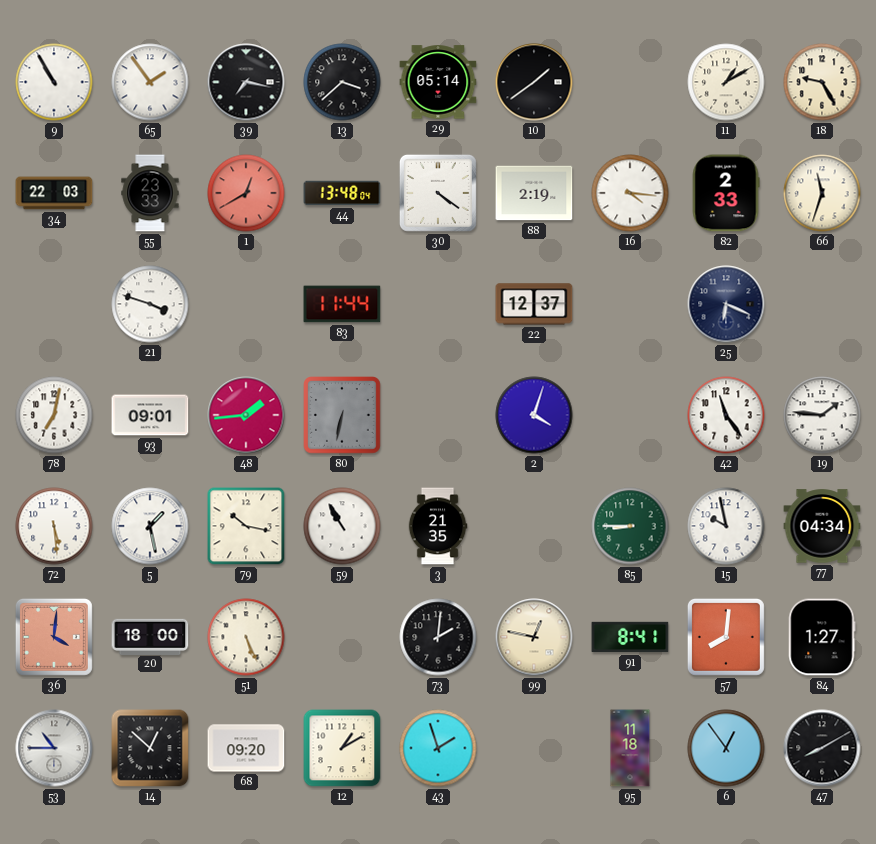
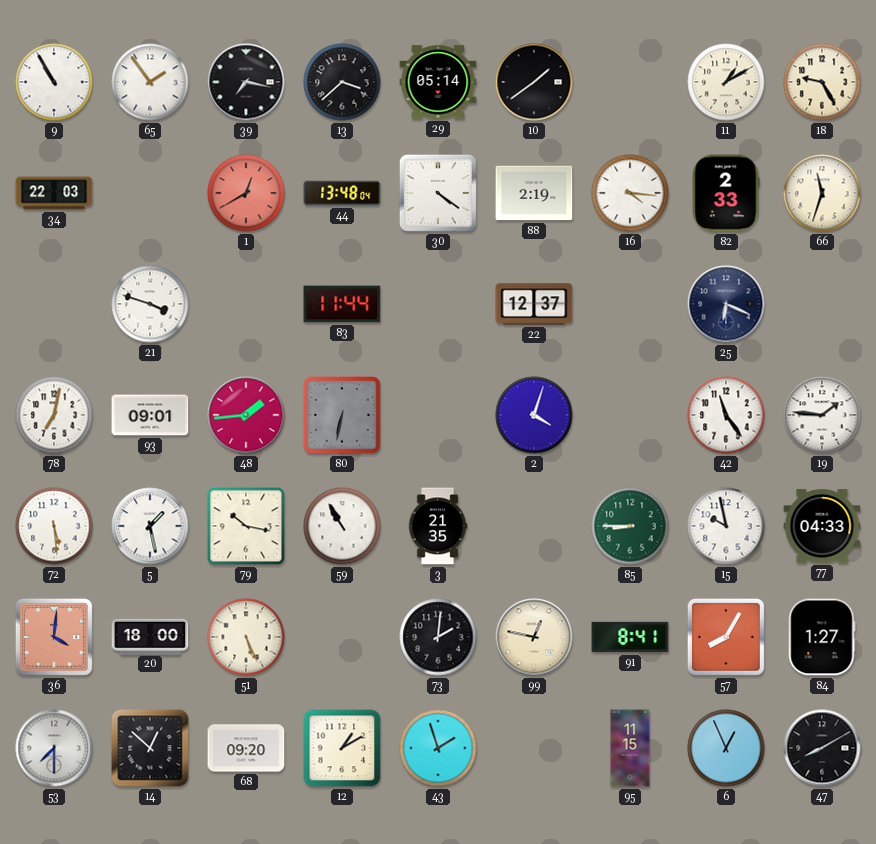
55: 23:33 -> none
77: 04:34 -> 04:33
57: 8:01 -> 8:05
53: 10:45 -> 7:30
95: 11:18 -> 11:15
6: 12:54 -> 12:56
